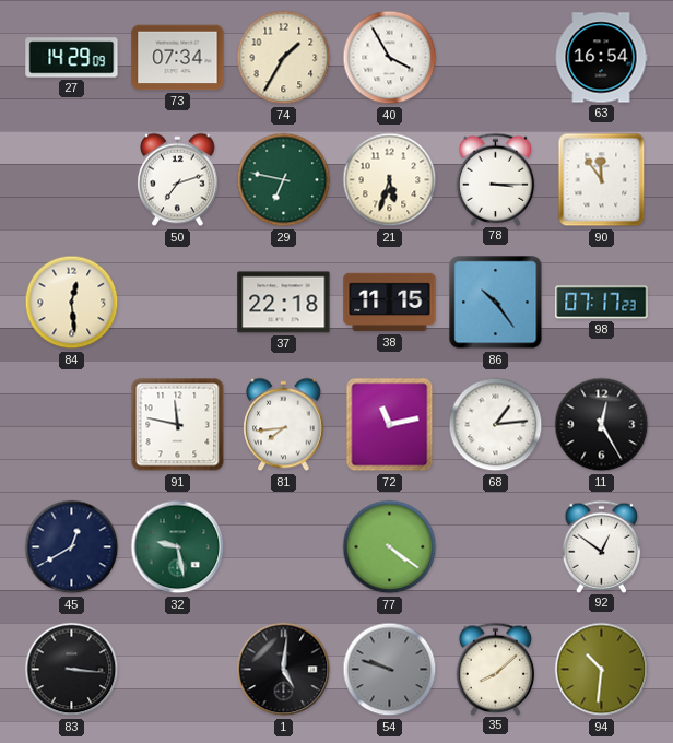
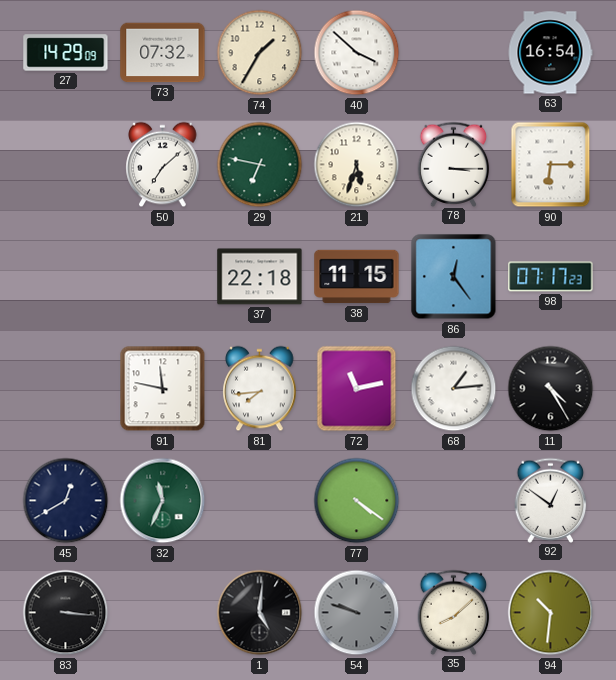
73: 07:34 -> 07:32
40: 3:55 -> 3:52
50: 7:12 -> 7:08
90: 11:54 -> 6:15
84: 12:29 -> none
86: 10:24 -> 12:24
11: 12:25 -> 4:25
32: 9:28 -> 11:34
